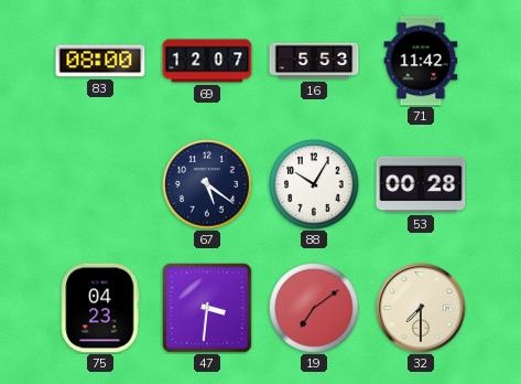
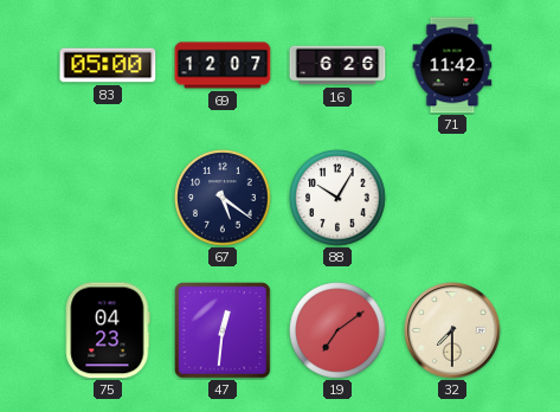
83: 08:00 -> 05:00
16: 5:53 -> 6:26
53: 00:28 -> none
47: 3:31 -> 12:31
